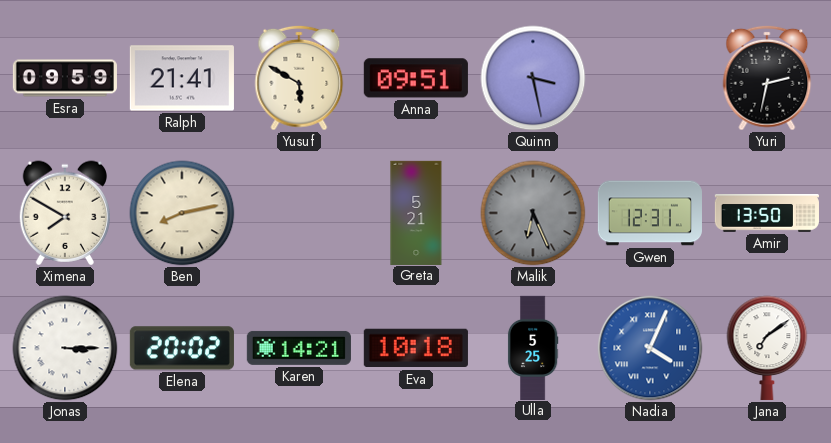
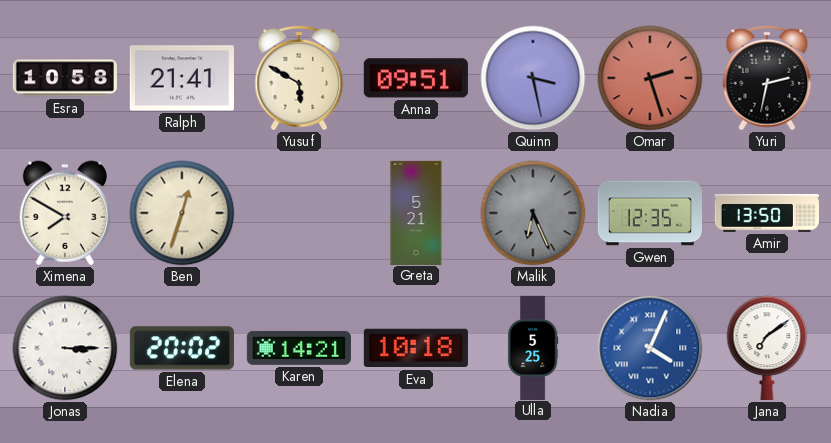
Esra: 09:59 -> 10:58
Omar: none -> 2:27
Ben: 8:13 -> 12:33
Gwen: 12:31 -> 12:35
